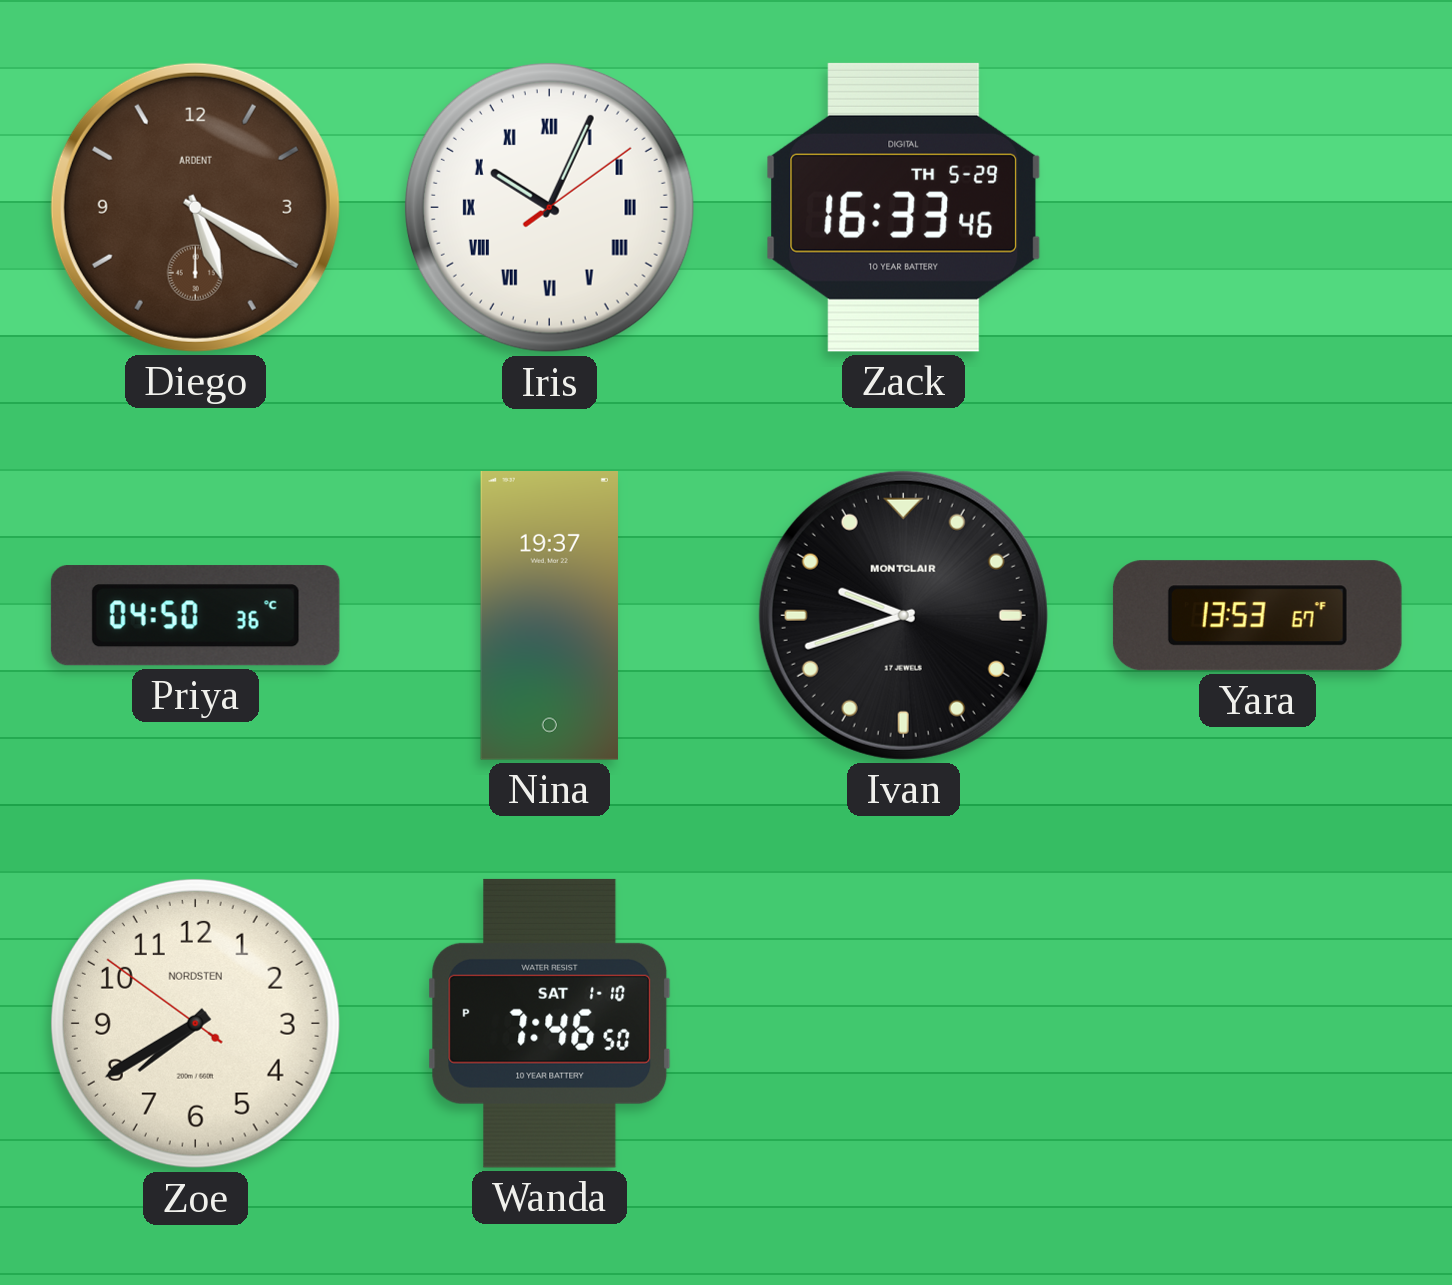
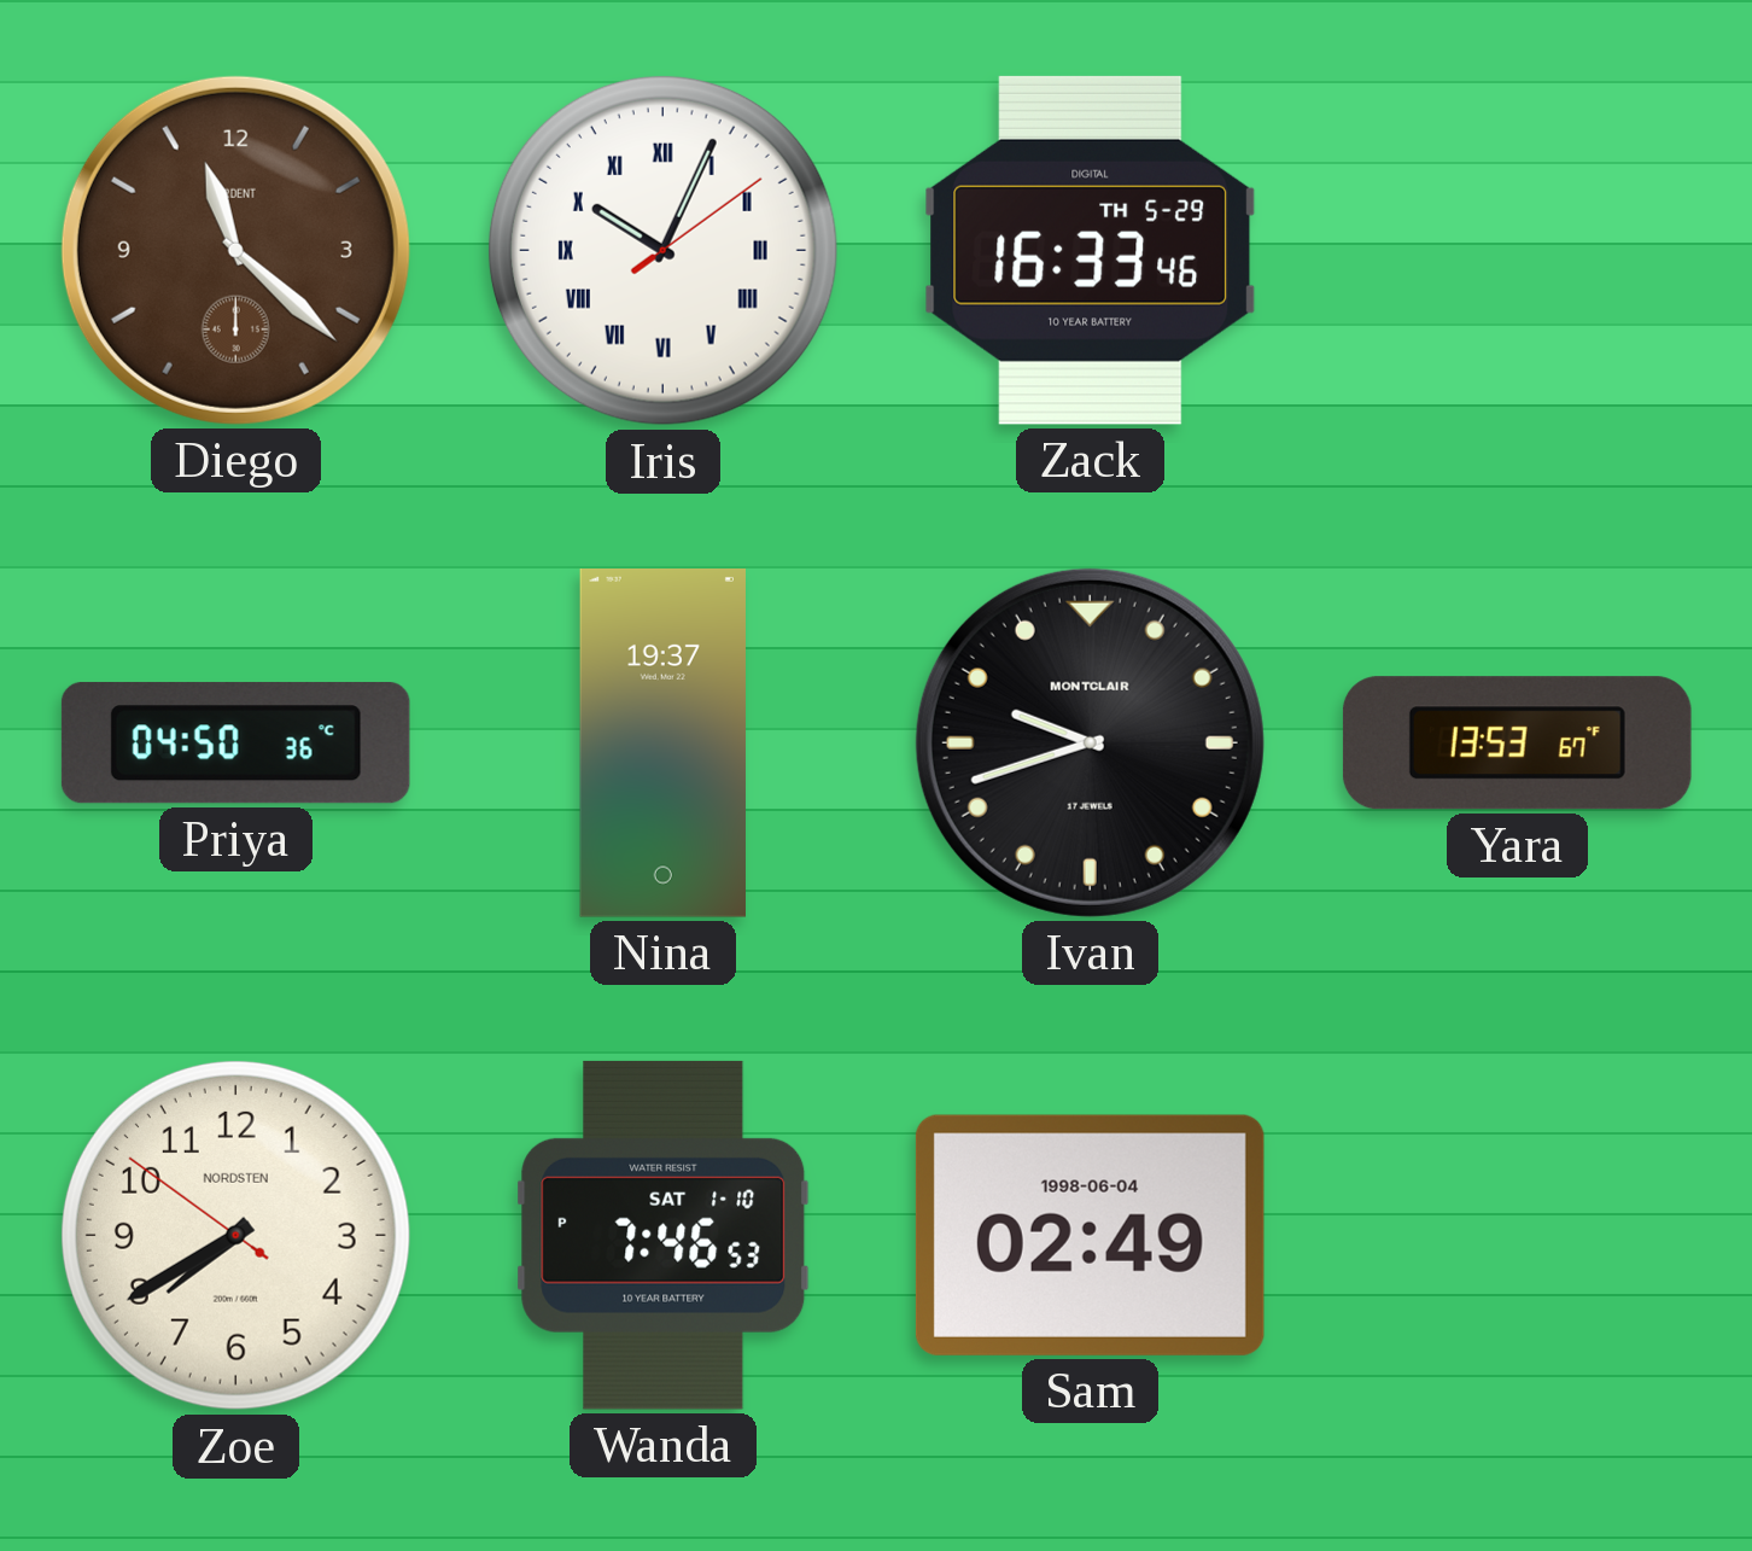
Diego: 5:20 -> 11:22
Wanda: 7:46:50 PM -> 7:46:53 PM
Sam: none -> 02:49
